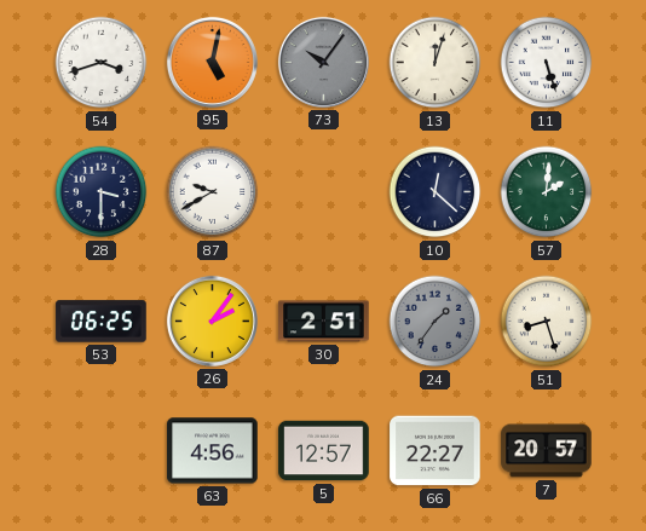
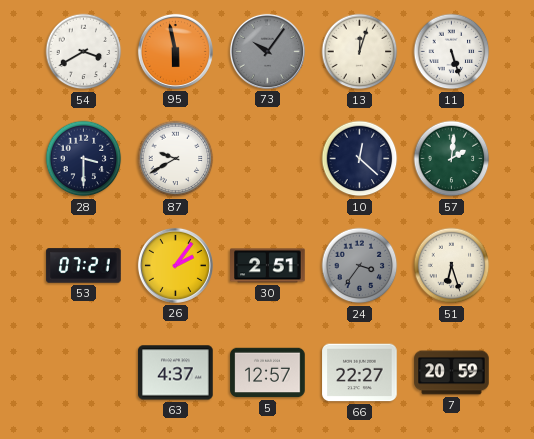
54: 3:42 -> 3:40
95: 5:02 -> 5:58
53: 06:25 -> 07:21
24: 1:36 -> 3:36
51: 8:27 -> 6:27
63: 4:56 -> 4:37
7: 20:57 -> 20:59
